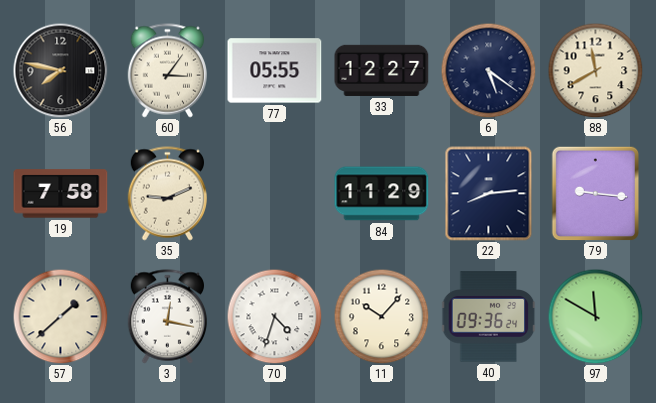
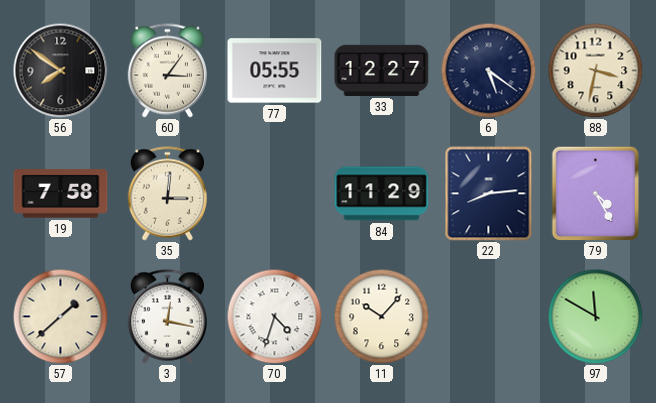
56: 7:47 -> 7:51
88: 11:40 -> 3:32
35: 9:11 -> 3:01
79: 9:16 -> 4:25
40: 09:36 -> none
